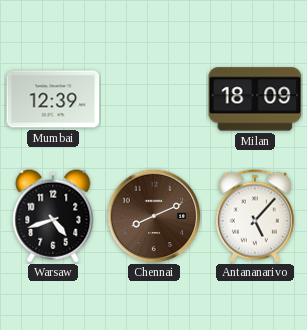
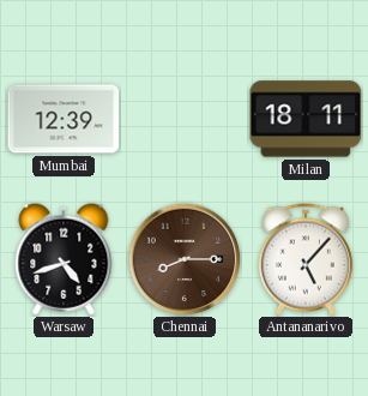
Milan: 18:09 -> 18:11
Chennai: 8:11 -> 8:15
